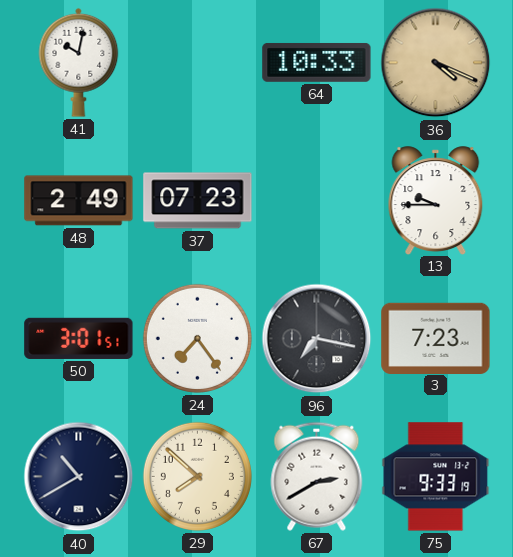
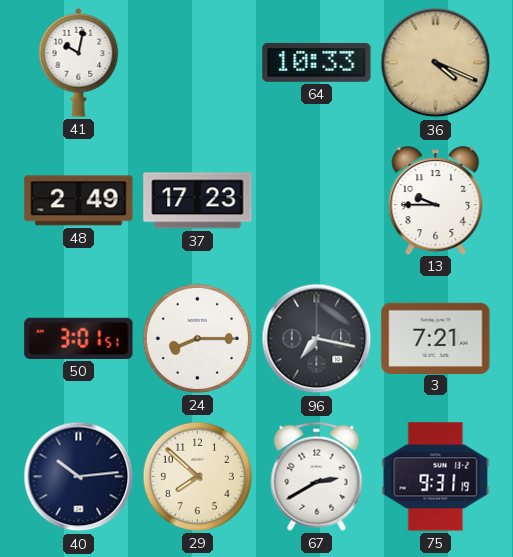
37: 07:23 -> 17:23
24: 7:24 -> 8:15
3: 7:23 -> 7:21
40: 10:40 -> 10:14
75: 9:33 -> 9:31
